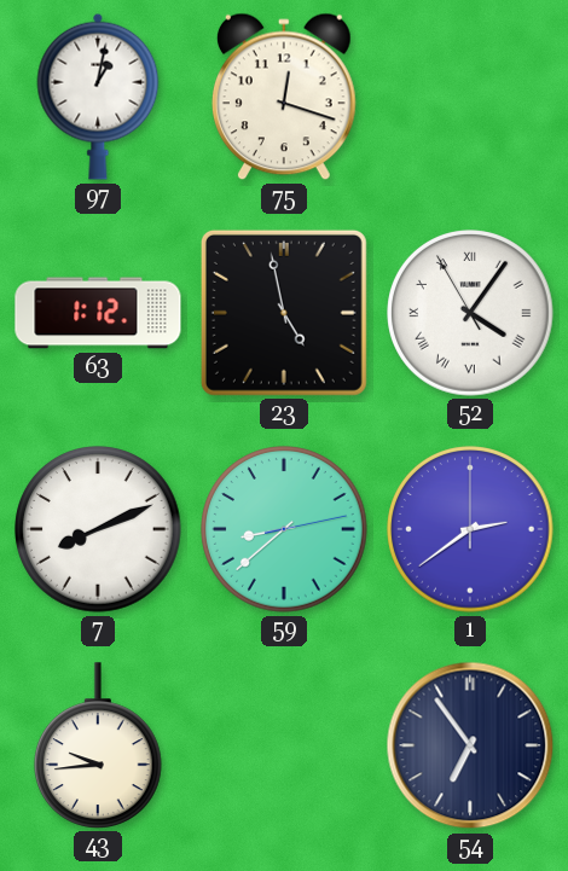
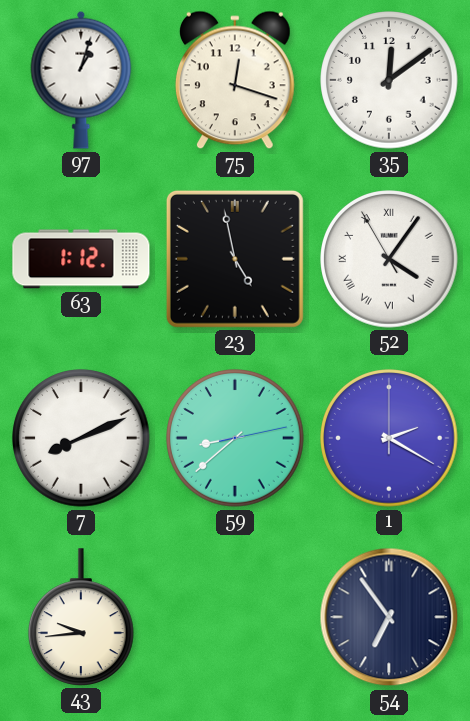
97: 1:02 -> 1:03
35: none -> 12:09
1: 2:39 -> 2:20
